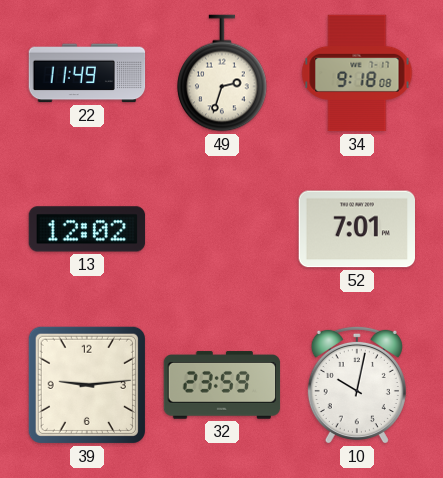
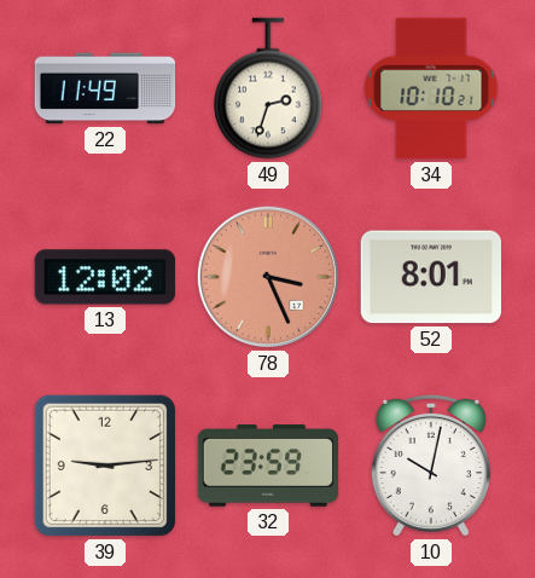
34: 9:18 -> 10:10
78: none -> 3:26
52: 7:01 -> 8:01
